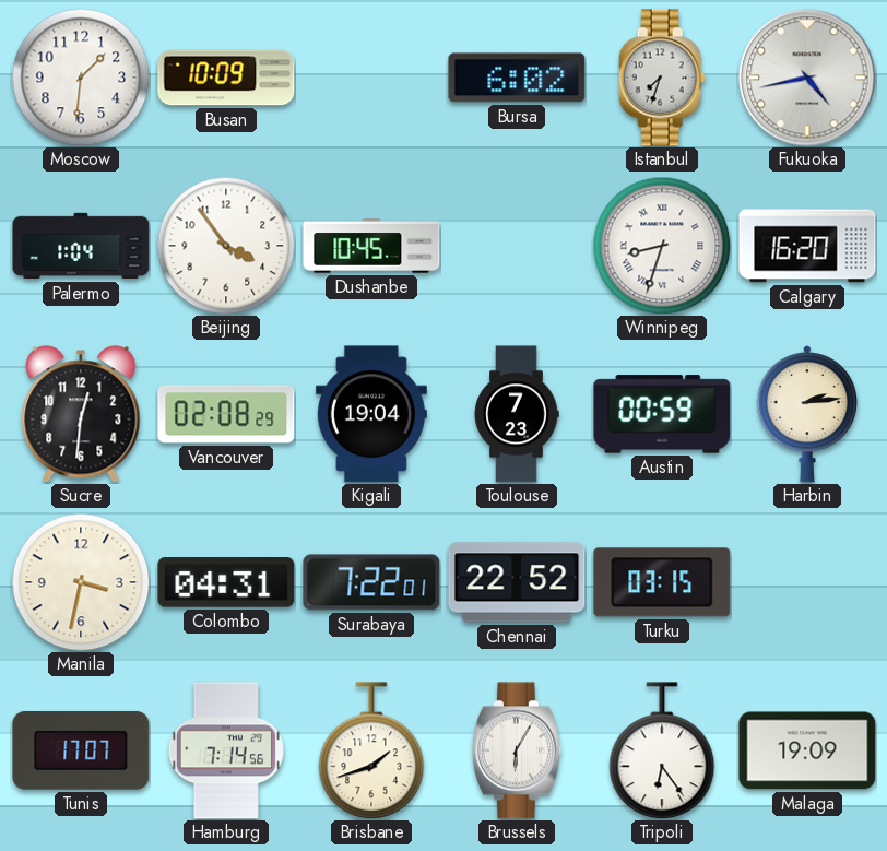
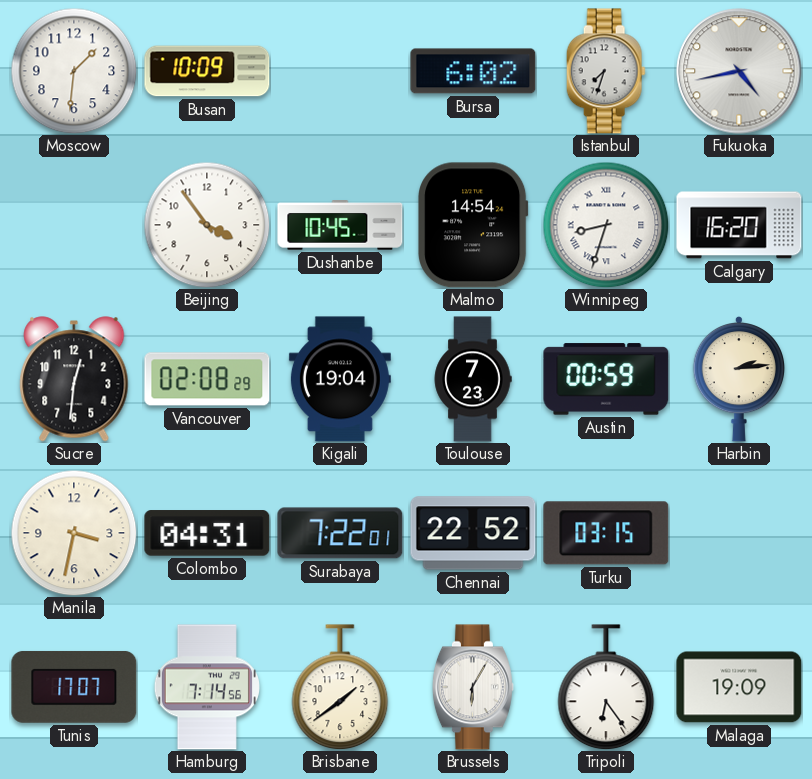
Palermo: 1:04 -> none
Malmo: none -> 14:54
Brisbane: 1:42 -> 1:39
